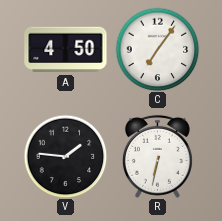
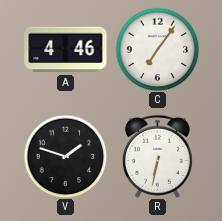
A: 4:50 -> 4:46
V: 1:46 -> 1:48
